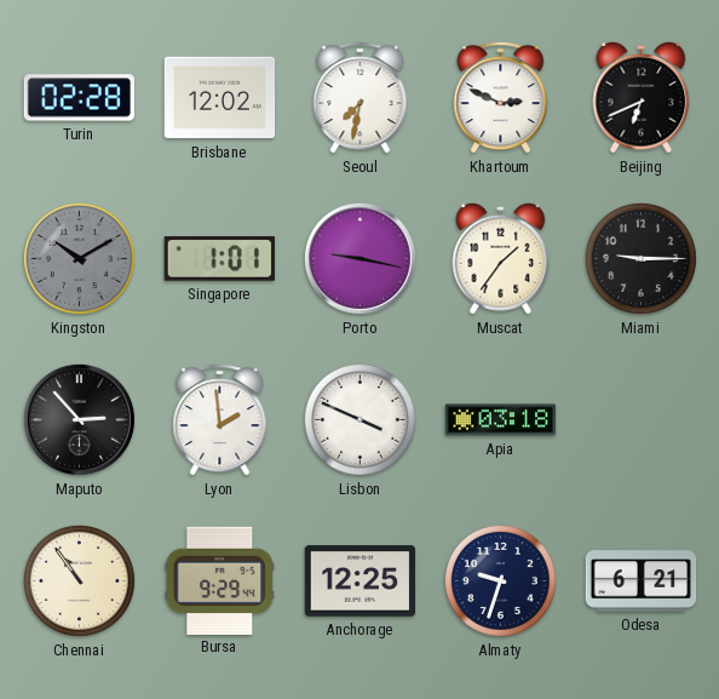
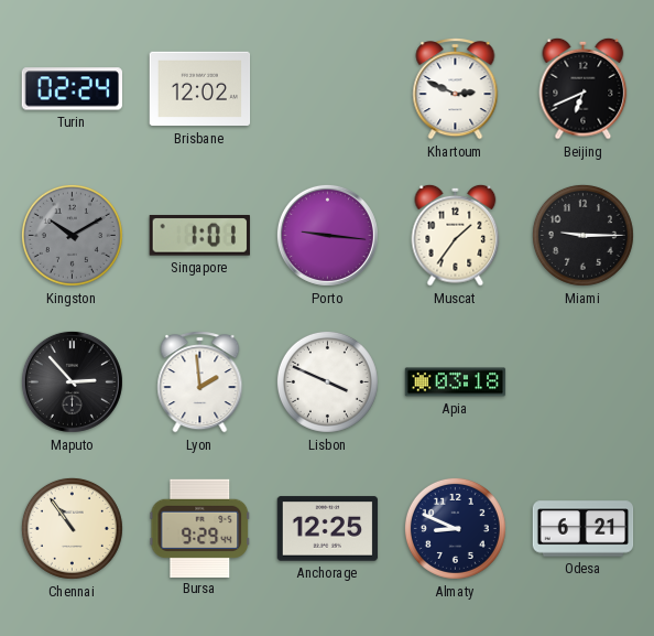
Turin: 02:28 -> 02:24
Seoul: 7:32 -> none
Porto: 9:17 -> 9:16
Almaty: 9:33 -> 8:49
